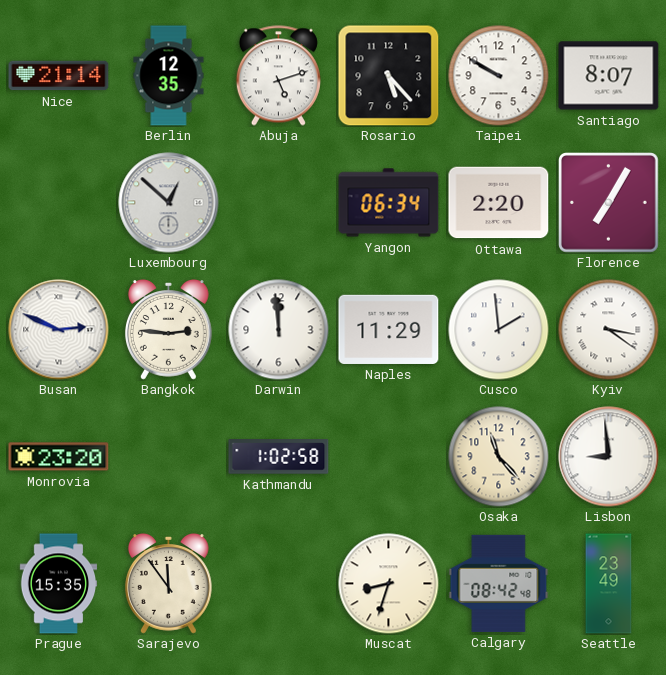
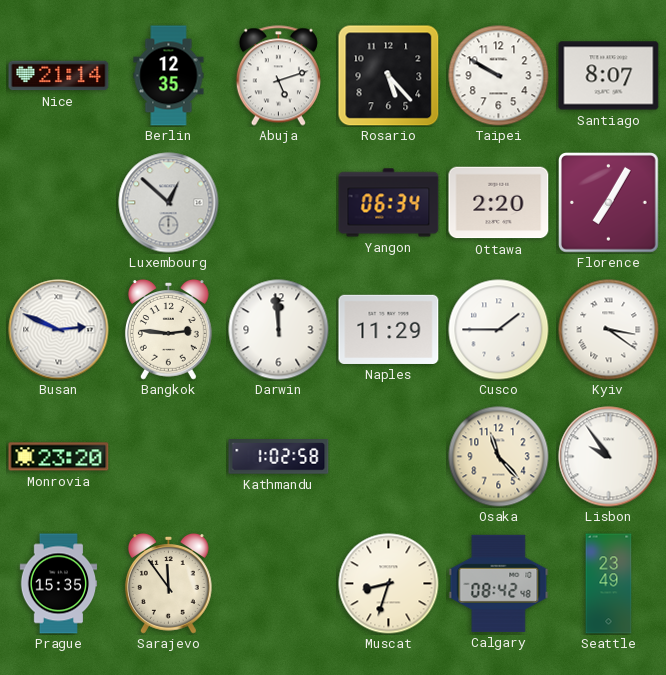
Cusco: 1:59 -> 1:45
Lisbon: 8:59 -> 9:54
